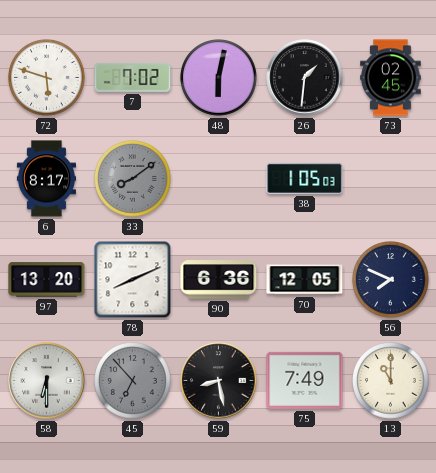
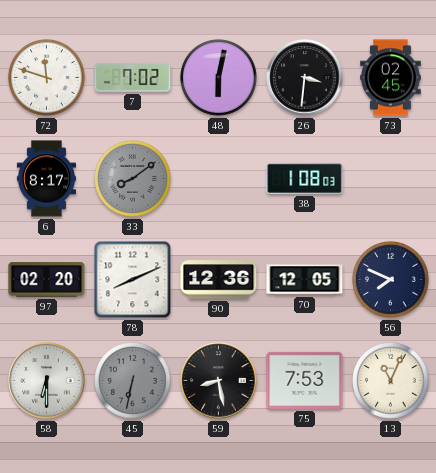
72: 5:48 -> 11:48
26: 1:31 -> 3:31
38: 1:05 -> 1:08
97: 13:20 -> 02:20
90: 6:36 -> 12:36
45: 6:53 -> 6:32
75: 7:49 -> 7:53
13: 11:00 -> 11:04
